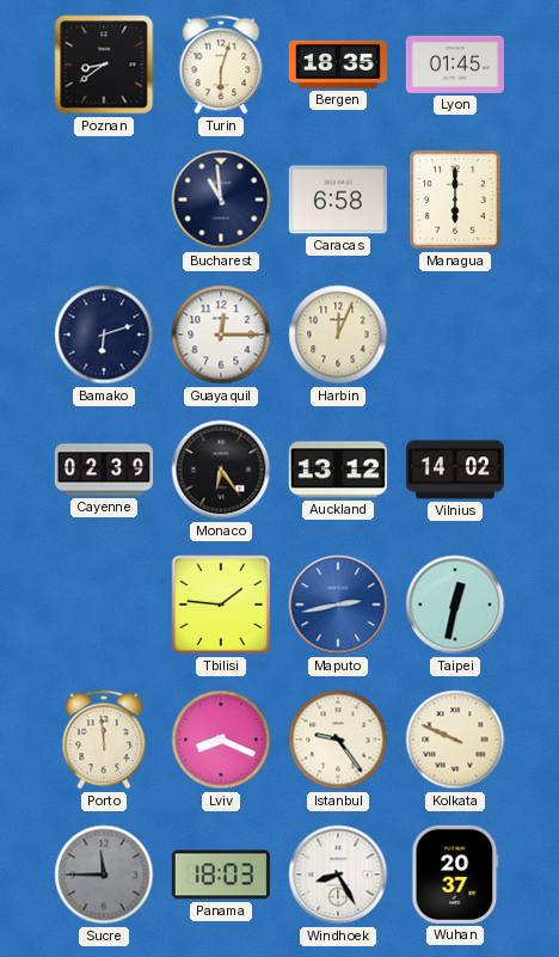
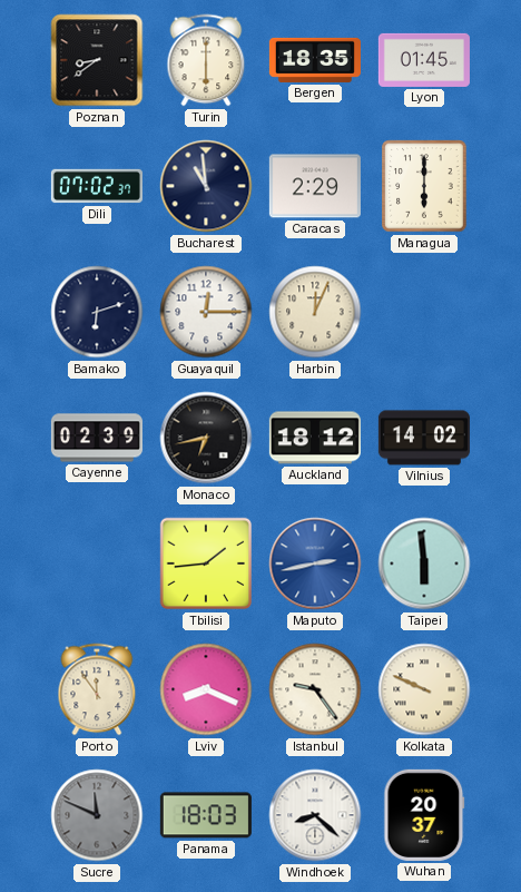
Turin: 6:03 -> 6:00
Dili: none -> 07:02
Caracas: 6:58 -> 2:29
Monaco: 6:24 -> 6:43
Auckland: 13:12 -> 18:12
Tbilisi: 1:46 -> 1:44
Taipei: 12:32 -> 5:59
Porto: 11:59 -> 11:54
Sucre: 11:45 -> 11:49
Windhoek: 8:25 -> 8:22
